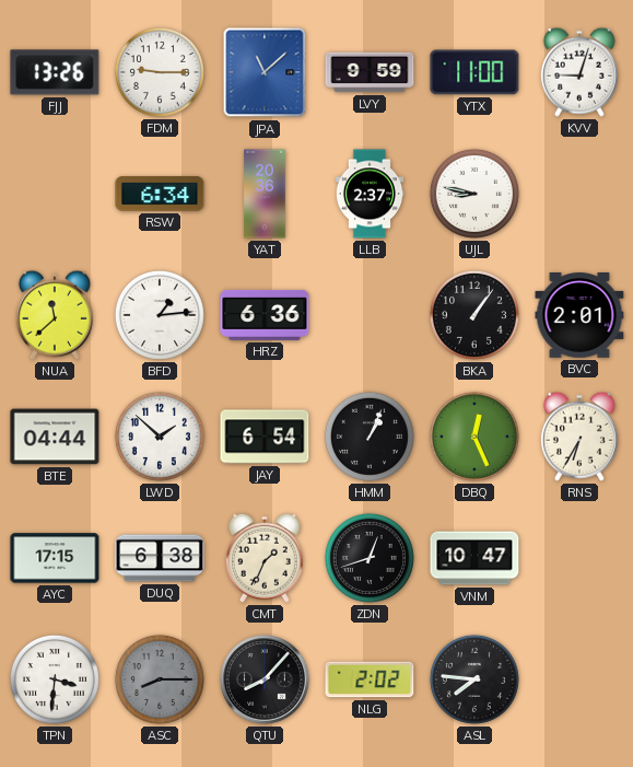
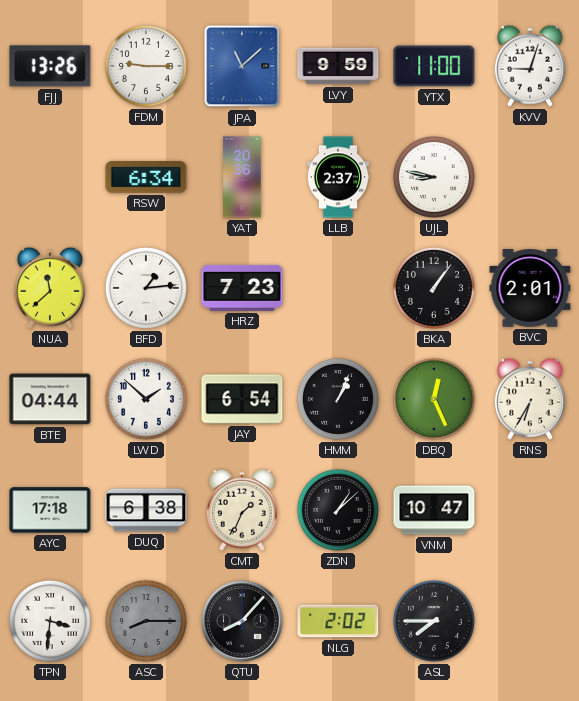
HRZ: 6:36 -> 7:23
AYC: 17:15 -> 17:18
ZDN: 12:42 -> 1:08
ASL: 7:46 -> 7:45
